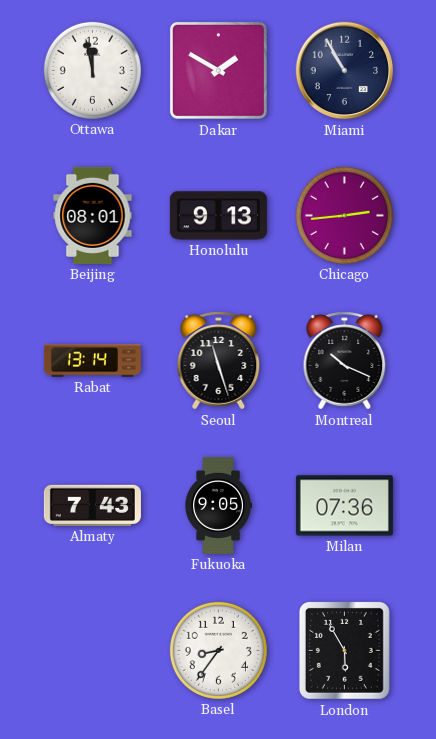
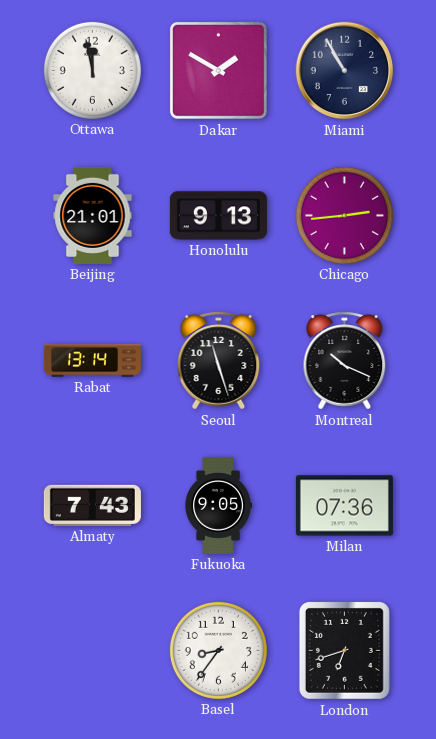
Beijing: 08:01 -> 21:01
London: 5:55 -> 6:42
